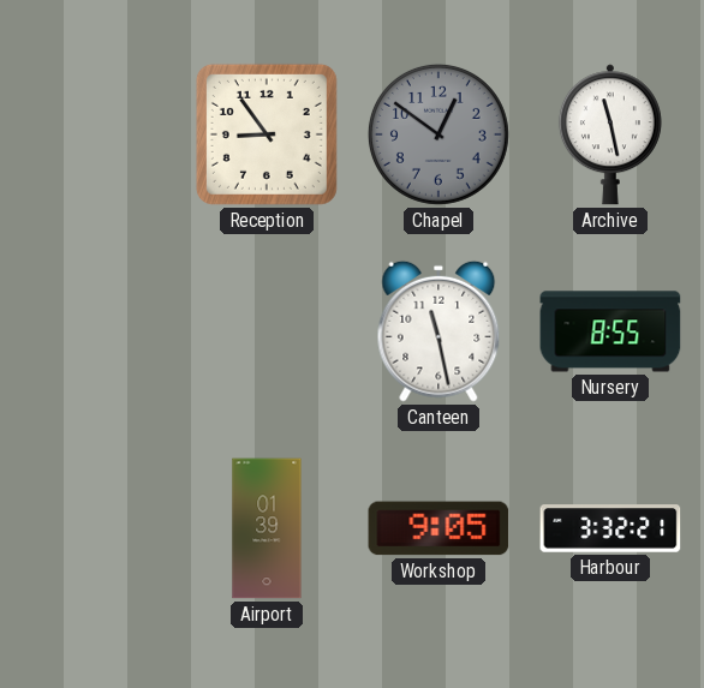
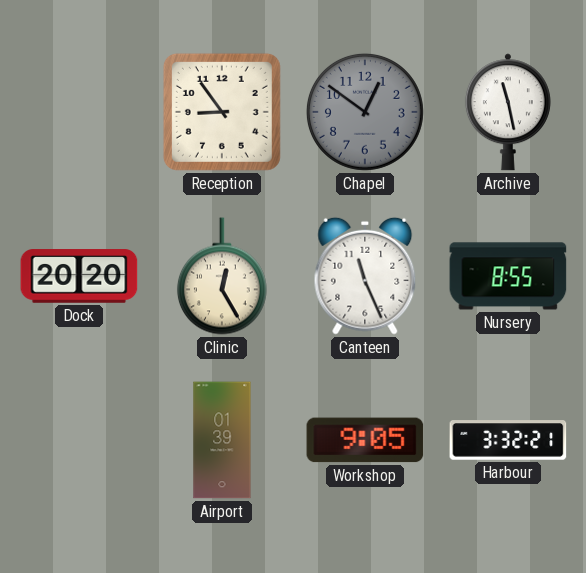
Dock: none -> 20:20
Clinic: none -> 12:25
Canteen: 11:28 -> 11:26
